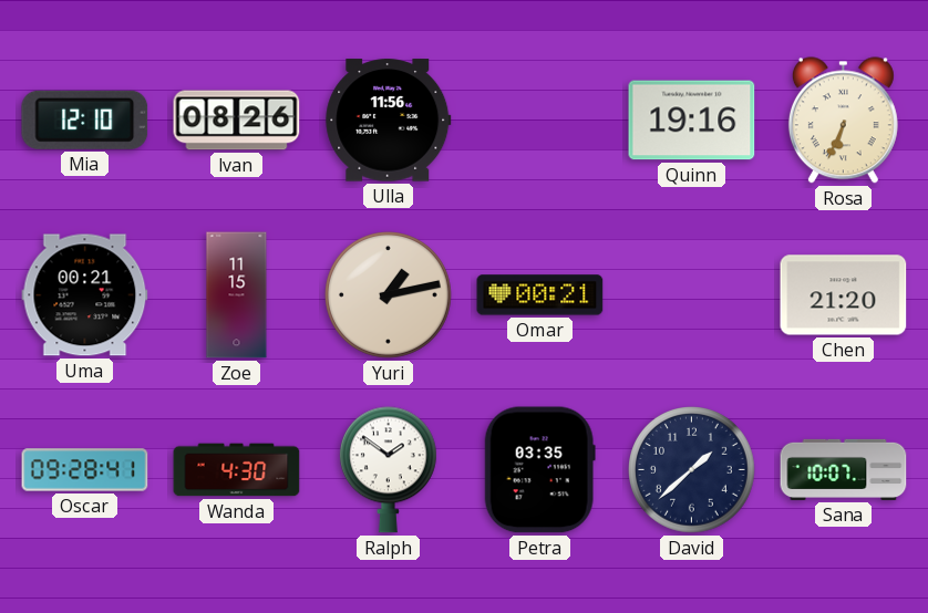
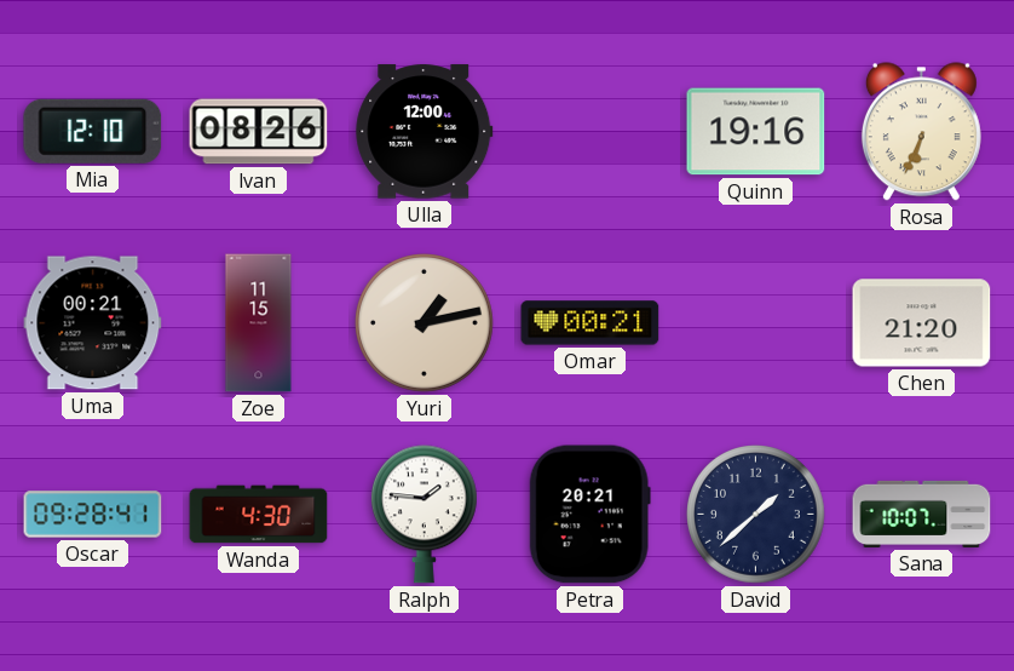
Ulla: 11:56 -> 12:00
Ralph: 1:51 -> 1:46
Petra: 03:35 -> 20:21
